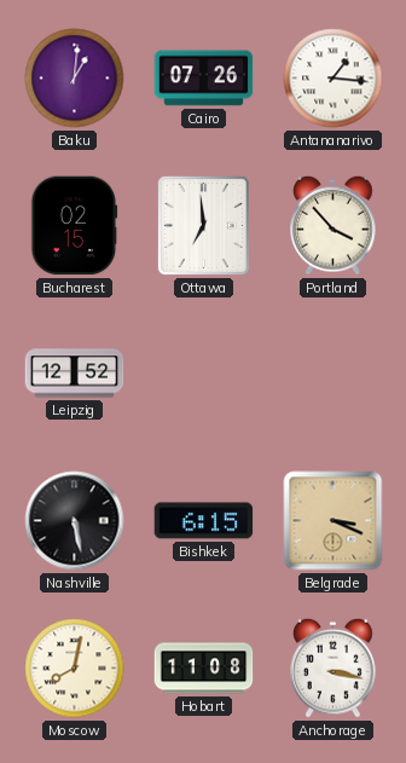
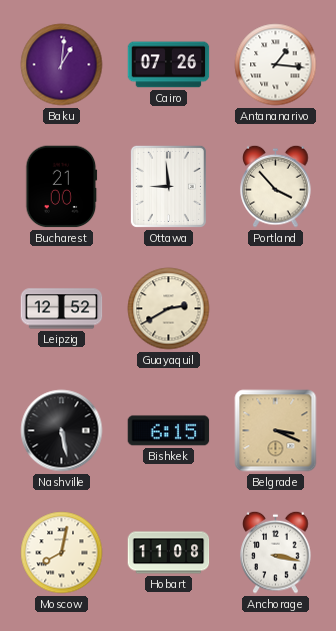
Bucharest: 02:15 -> 21:00
Ottawa: 6:59 -> 8:59
Guayaquil: none -> 2:40
